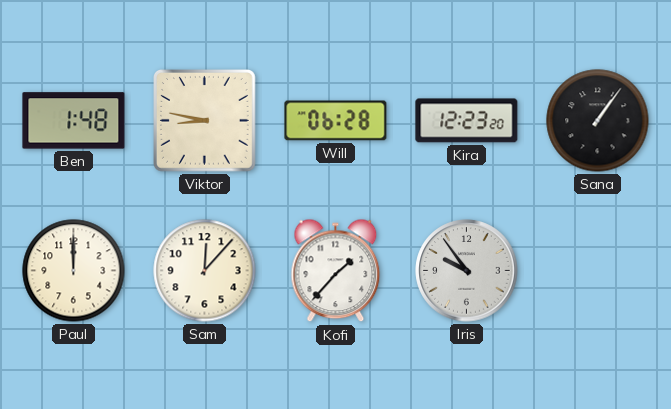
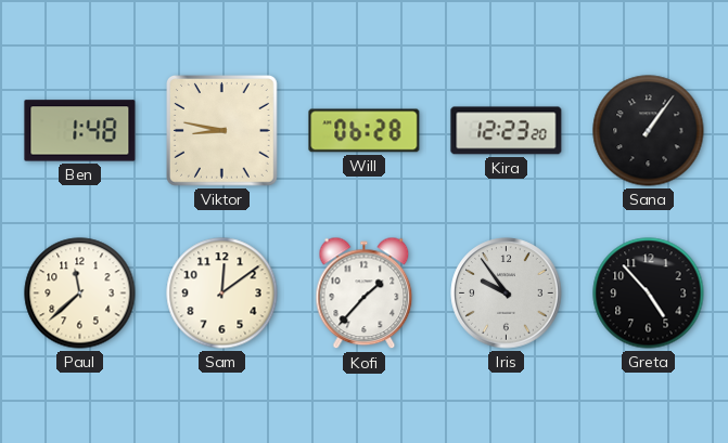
Paul: 12:00 -> 11:38
Sam: 12:07 -> 12:09
Greta: none -> 4:53
